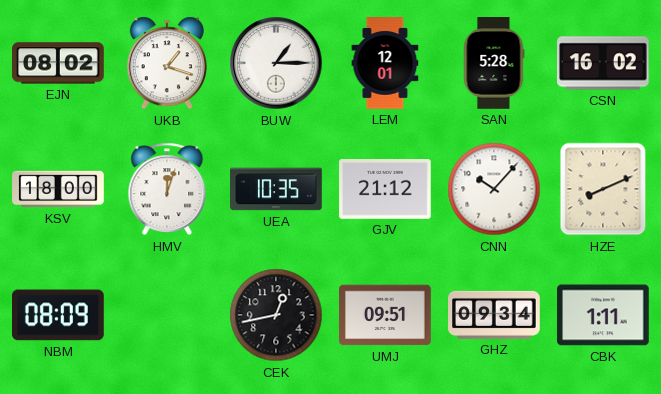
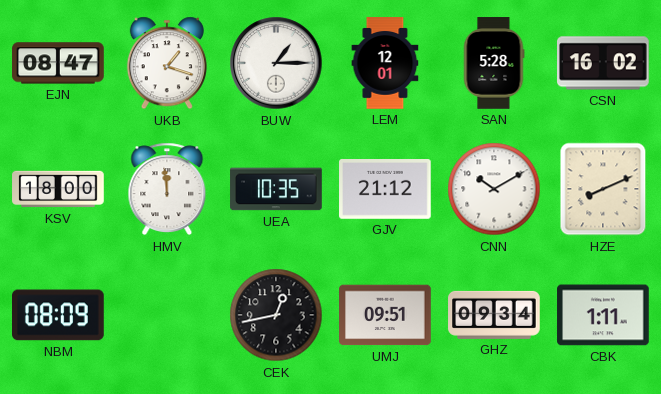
EJN: 08:02 -> 08:47
HMV: 12:03 -> 11:59
CNN: 10:07 -> 10:10
